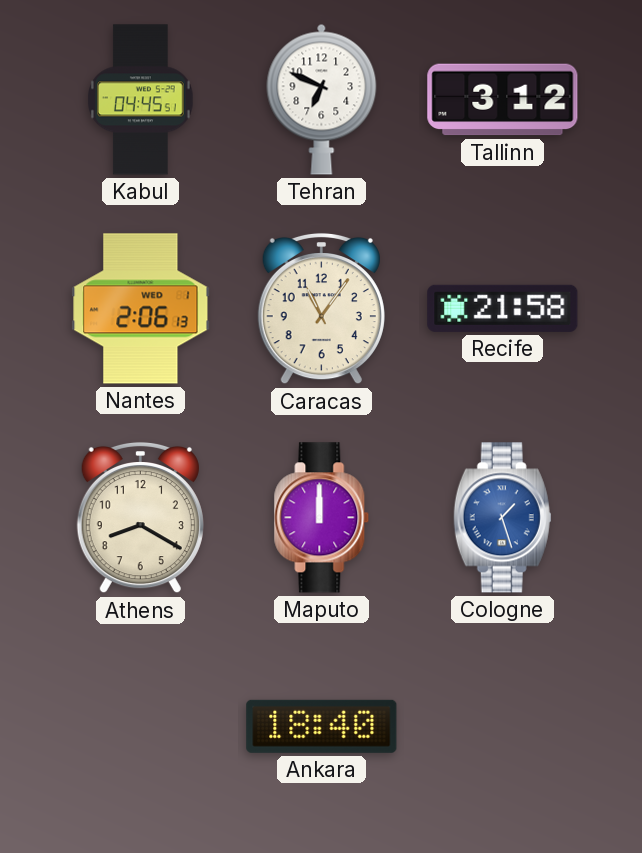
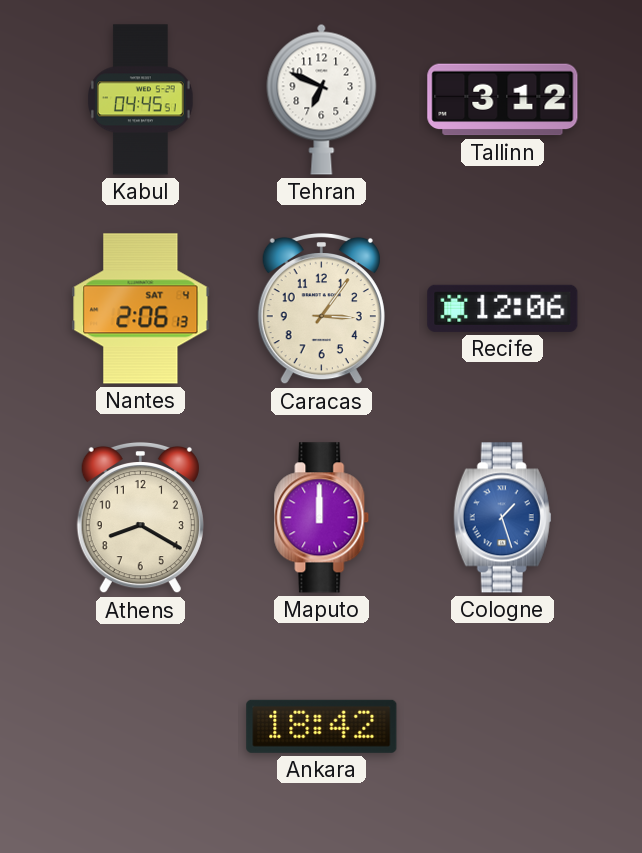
Nantes date: WED 1 -> SAT 4
Caracas: 11:06 -> 3:06
Recife: 21:58 -> 12:06
Ankara: 18:40 -> 18:42
